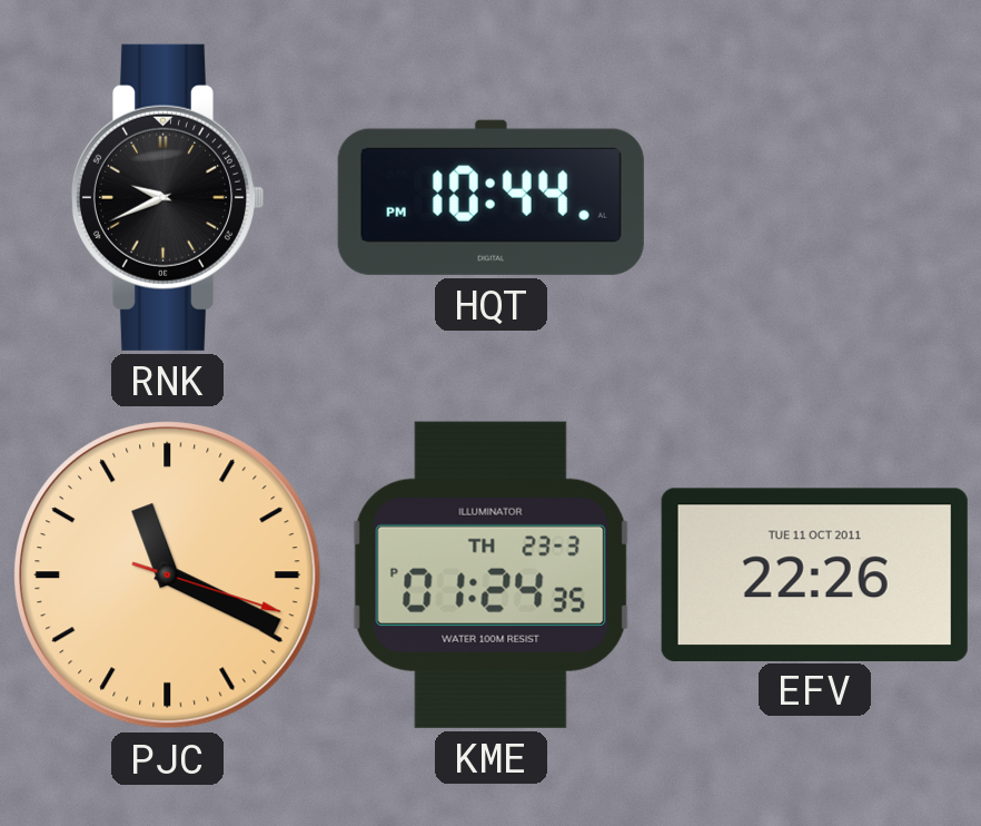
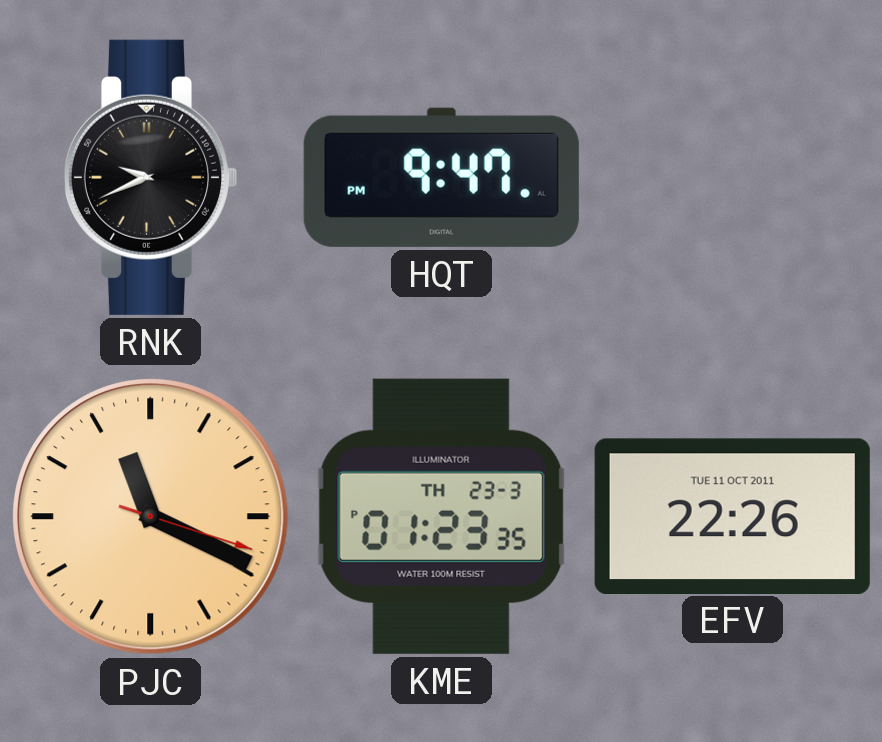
HQT: 10:44 -> 9:47
KME: 01:24 -> 01:23
